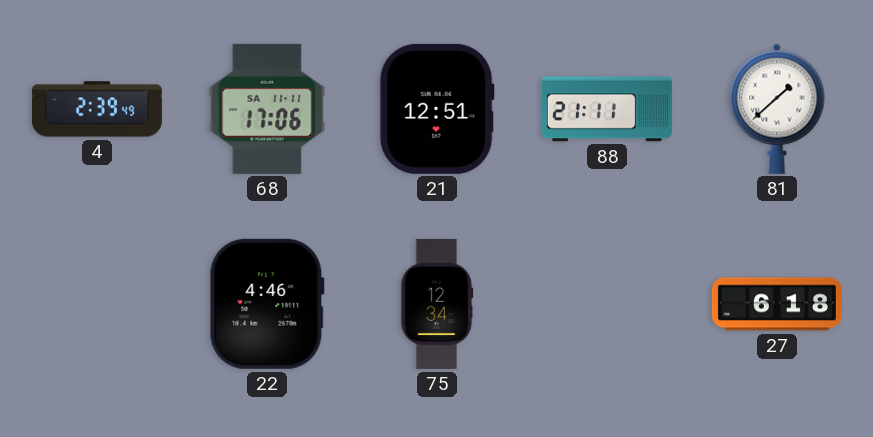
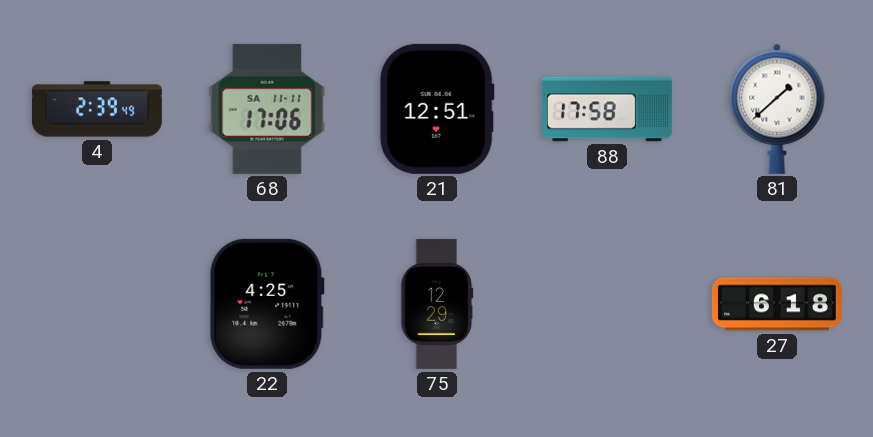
88: 21:11 -> 17:58
22: 4:46 -> 4:25
75: 12:34 -> 12:29
